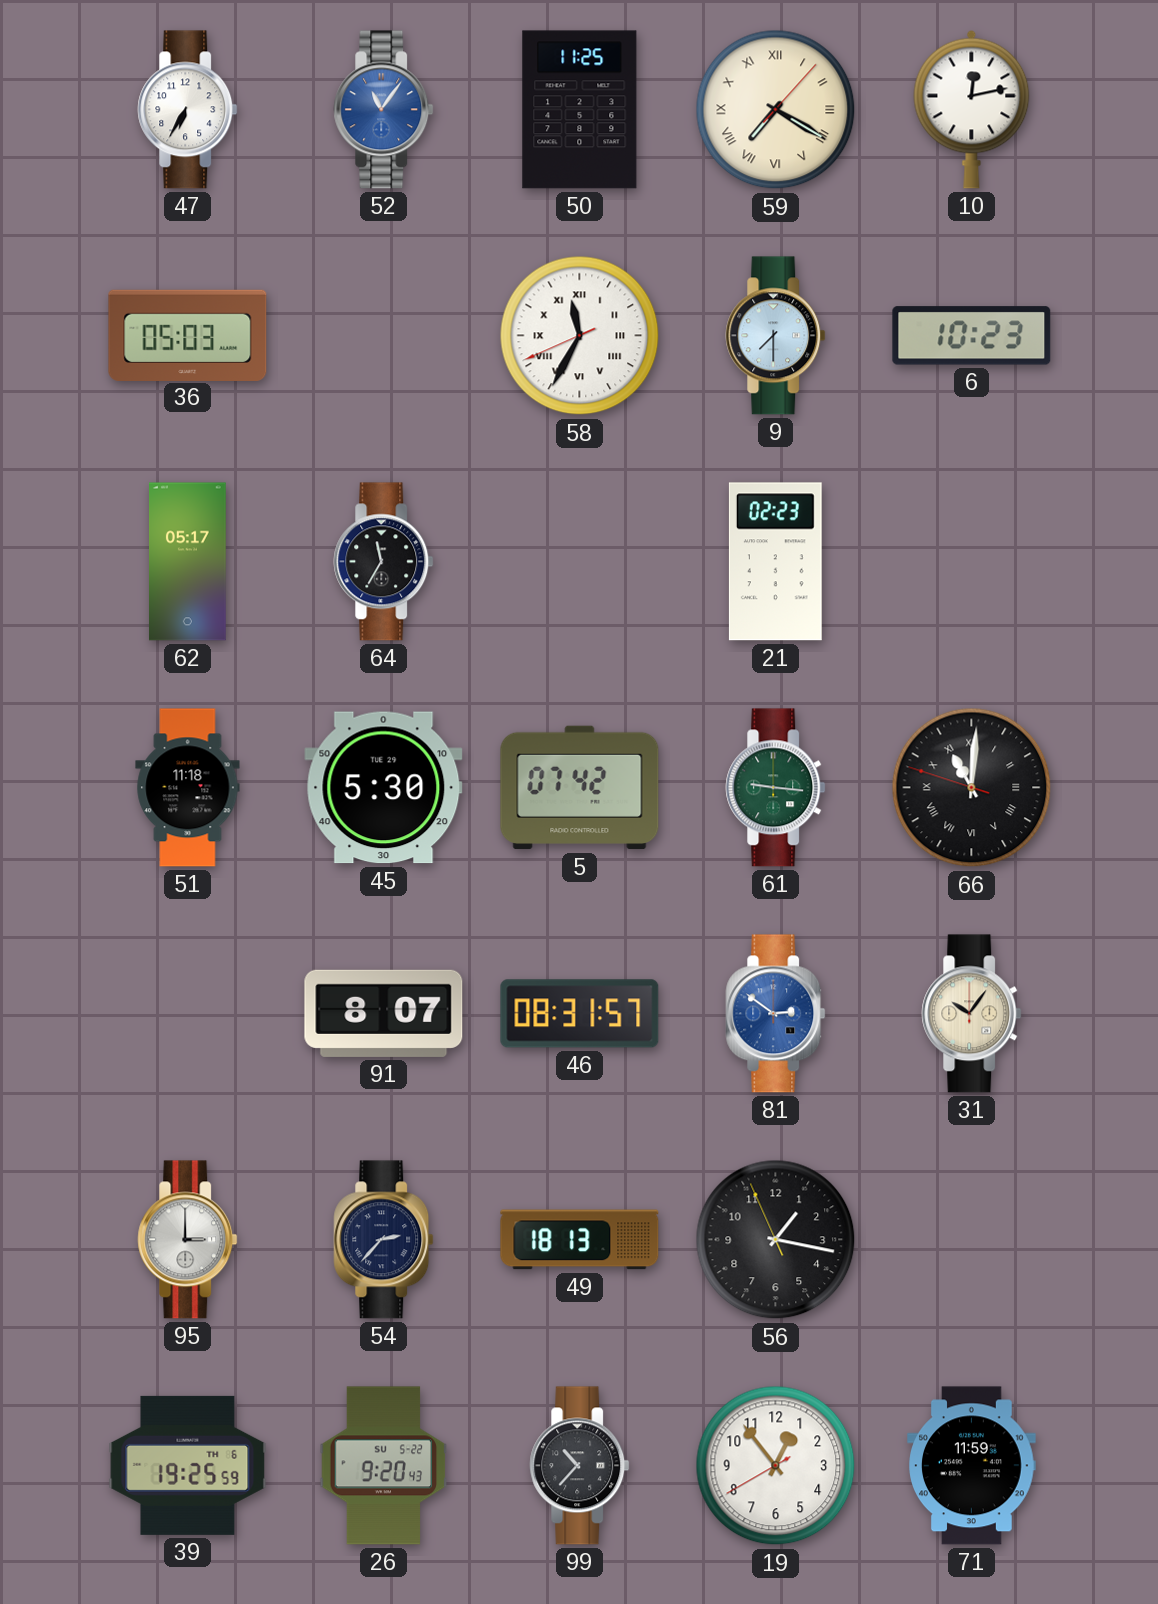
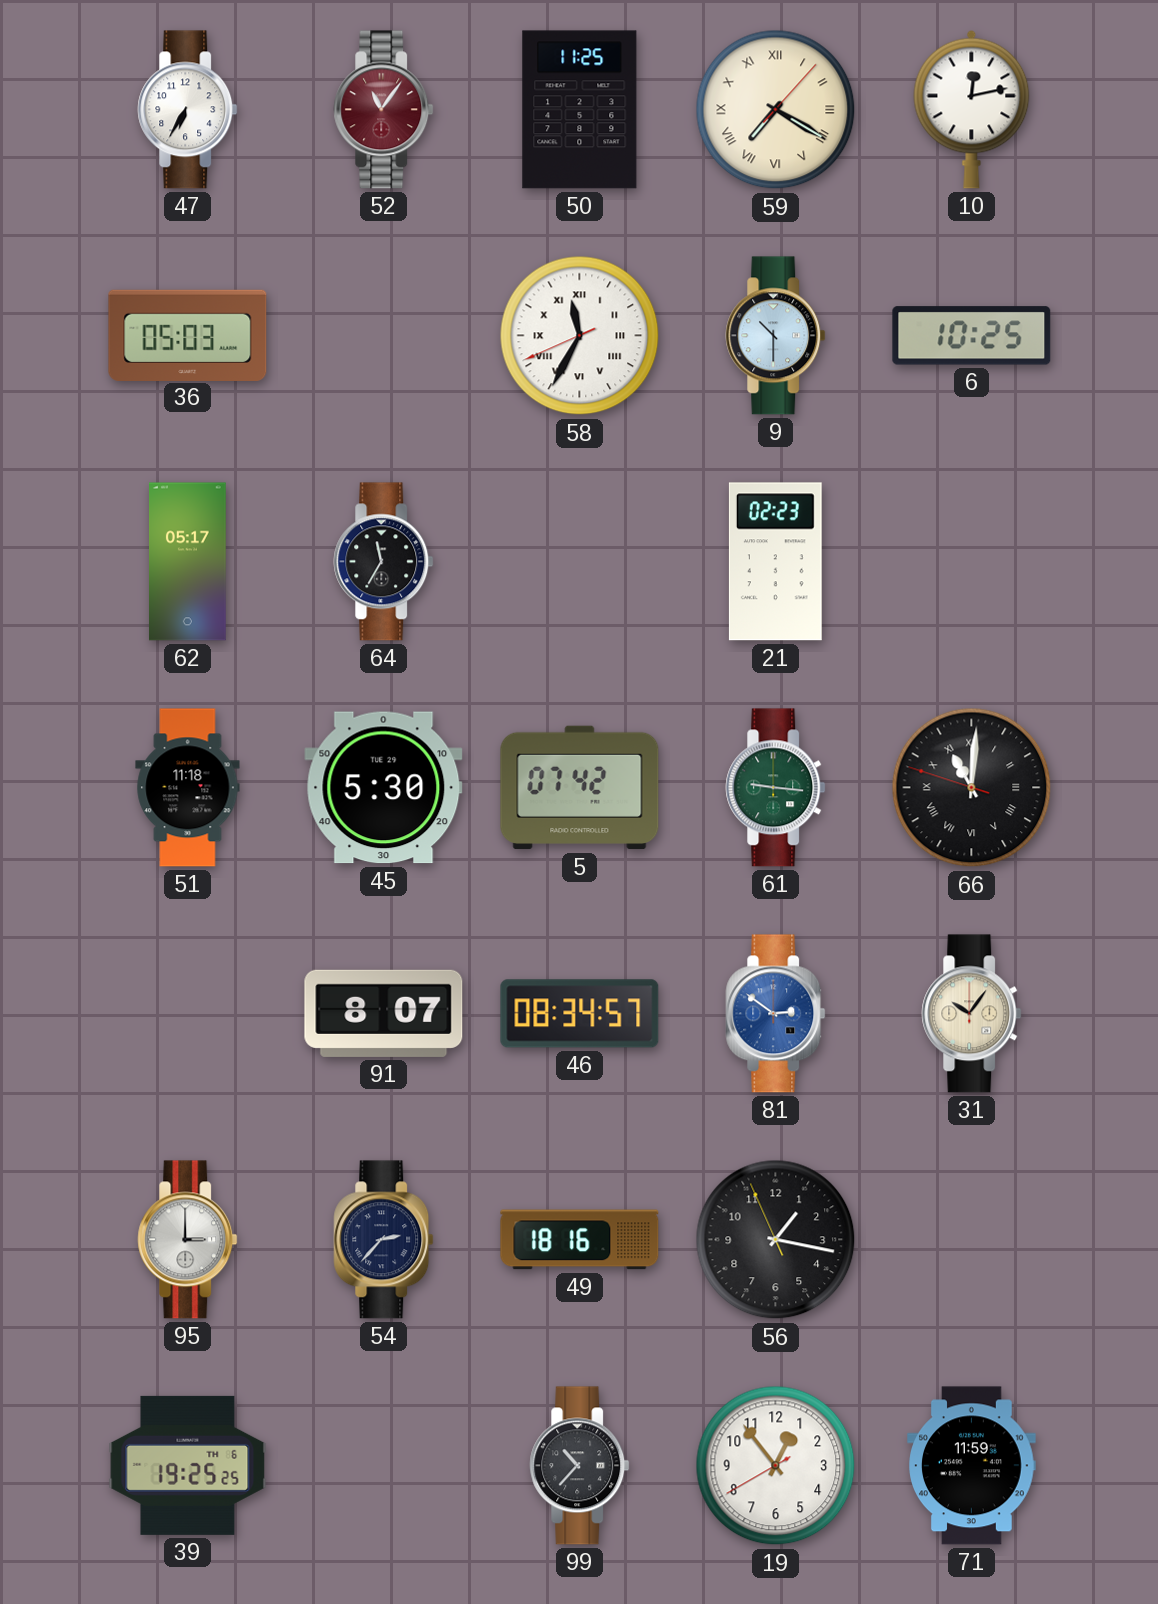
52 dial: blue -> burgundy
9: 7:30 -> 10:30
6: 10:23 -> 10:25
46: 08:31 -> 08:34
49: 18:13 -> 18:16
39: 19:25:59 -> 19:25:25
26: 9:20 -> none
